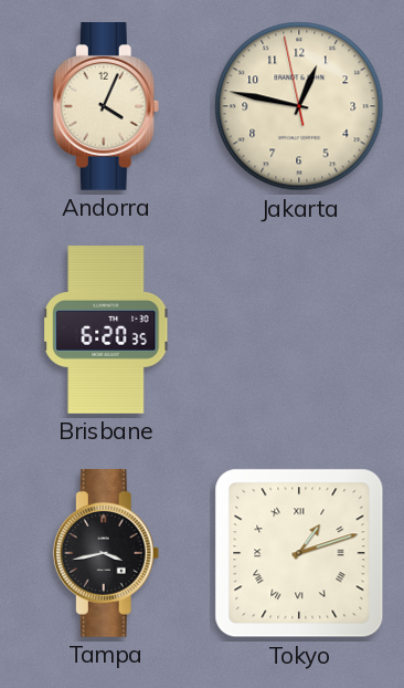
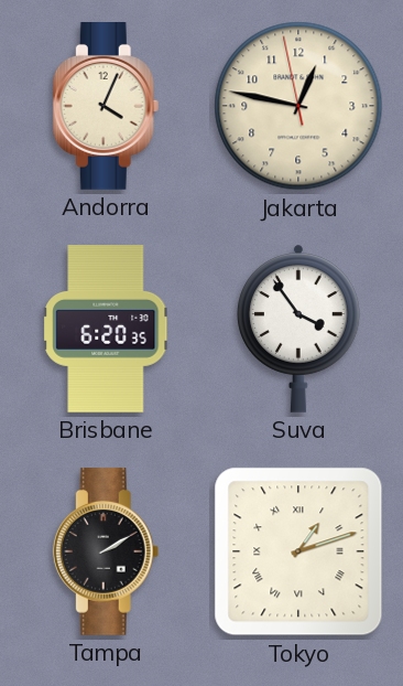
Suva: none -> 3:54
Tampa: 3:43 -> 2:10
